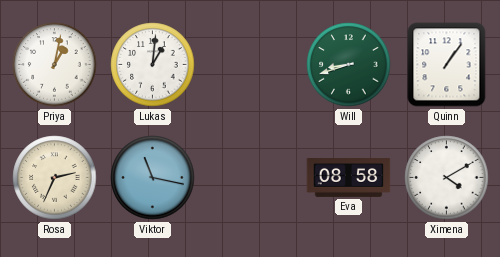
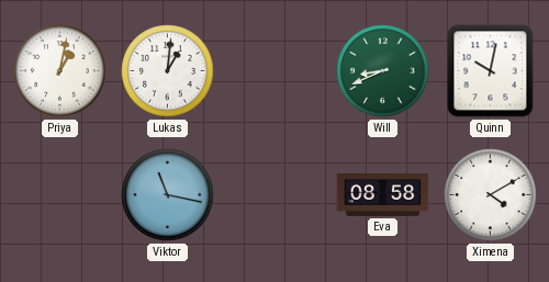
Will: 8:42 -> 8:41
Quinn: 1:06 -> 10:02
Rosa: 2:34 -> none
